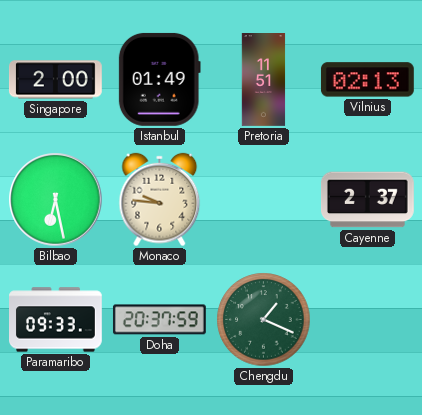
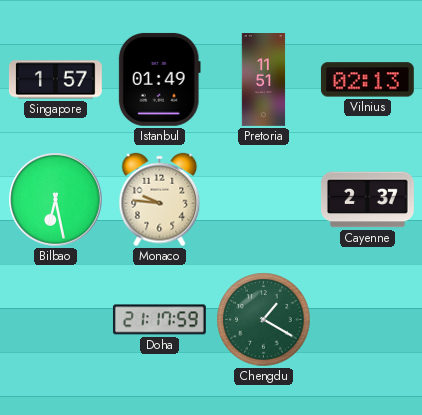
Singapore: 2:00 -> 1:57
Paramaribo: 09:33 -> none
Doha: 20:37 -> 21:17
Chengdu: 1:19 -> 1:20
